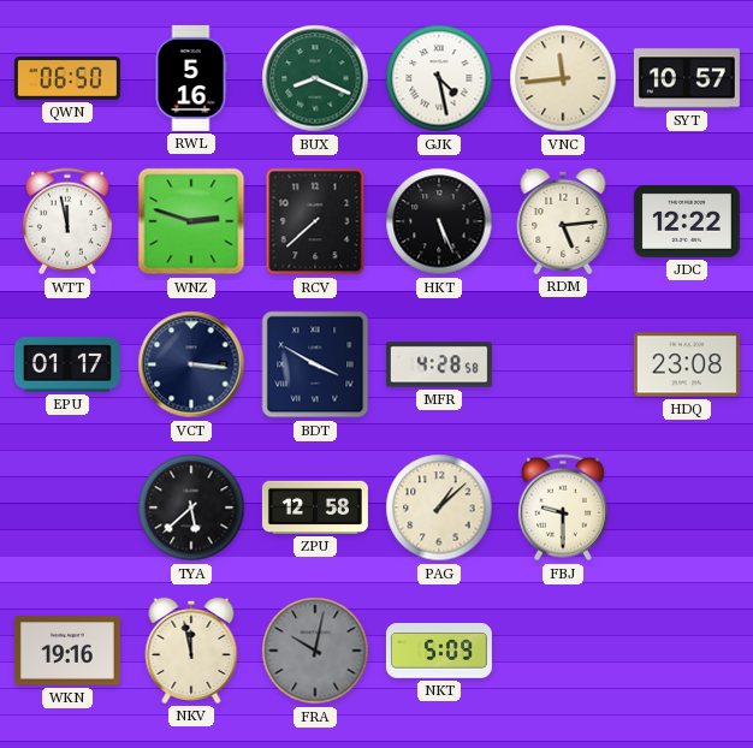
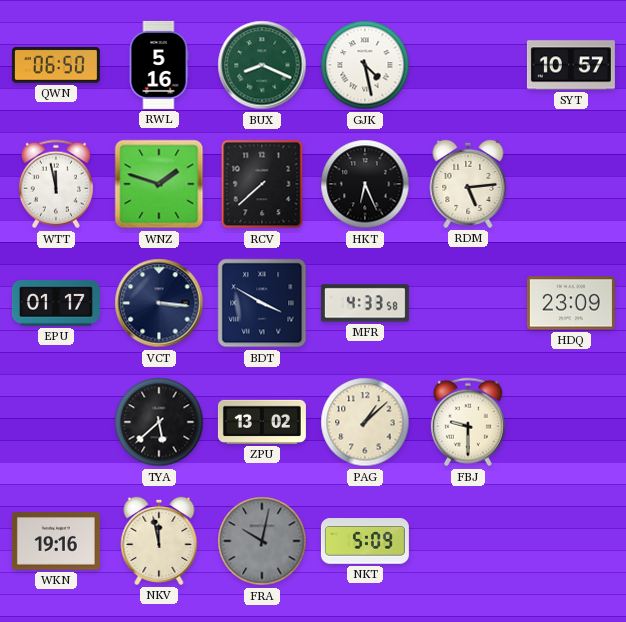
VNC: 11:44 -> none
WNZ: 2:48 -> 1:48
HKT: 5:26 -> 6:26
JDC: 12:22 -> none
MFR: 4:28 -> 4:33
HDQ: 23:08 -> 23:09
ZPU: 12:58 -> 13:02
